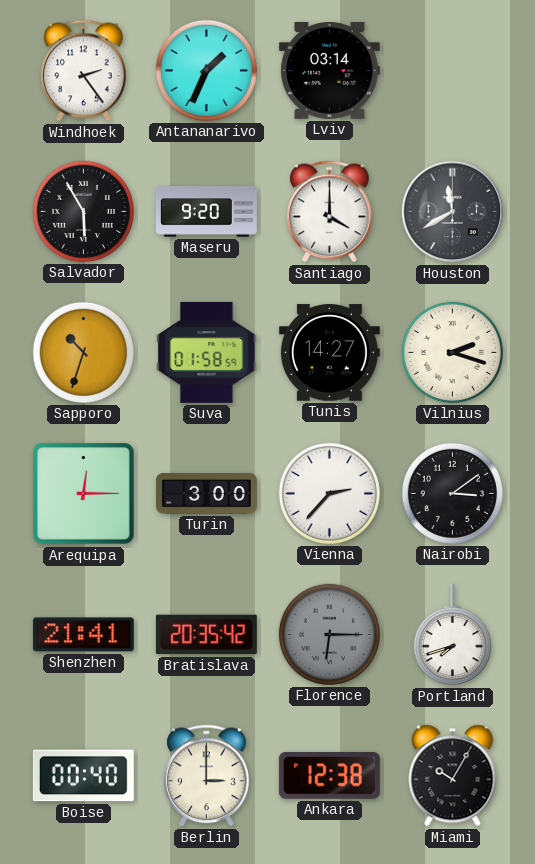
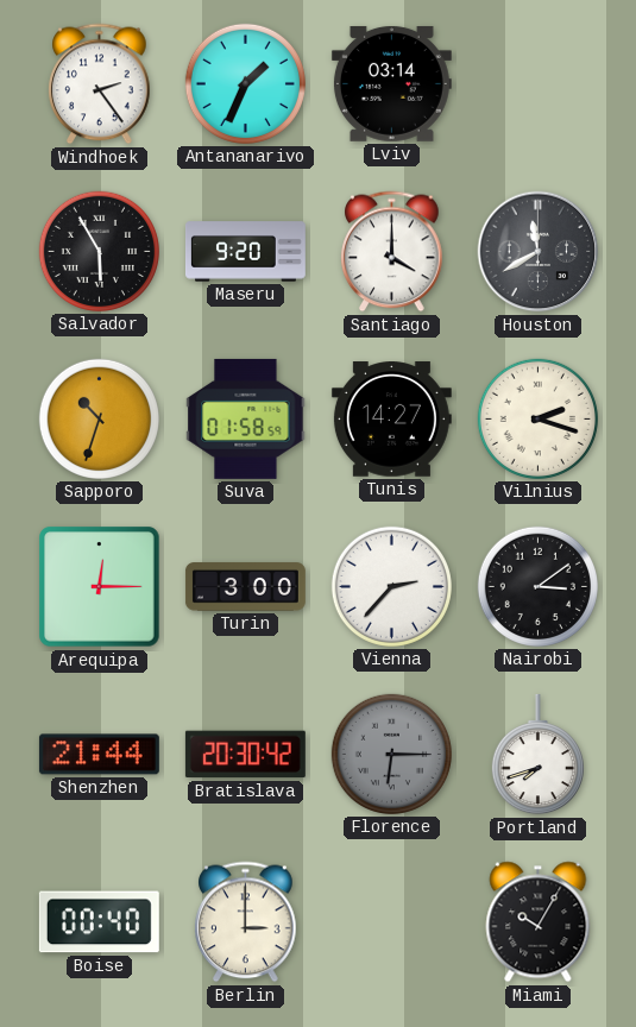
Shenzhen: 21:41 -> 21:44
Bratislava: 20:35 -> 20:30
Ankara: 12:38 -> none
